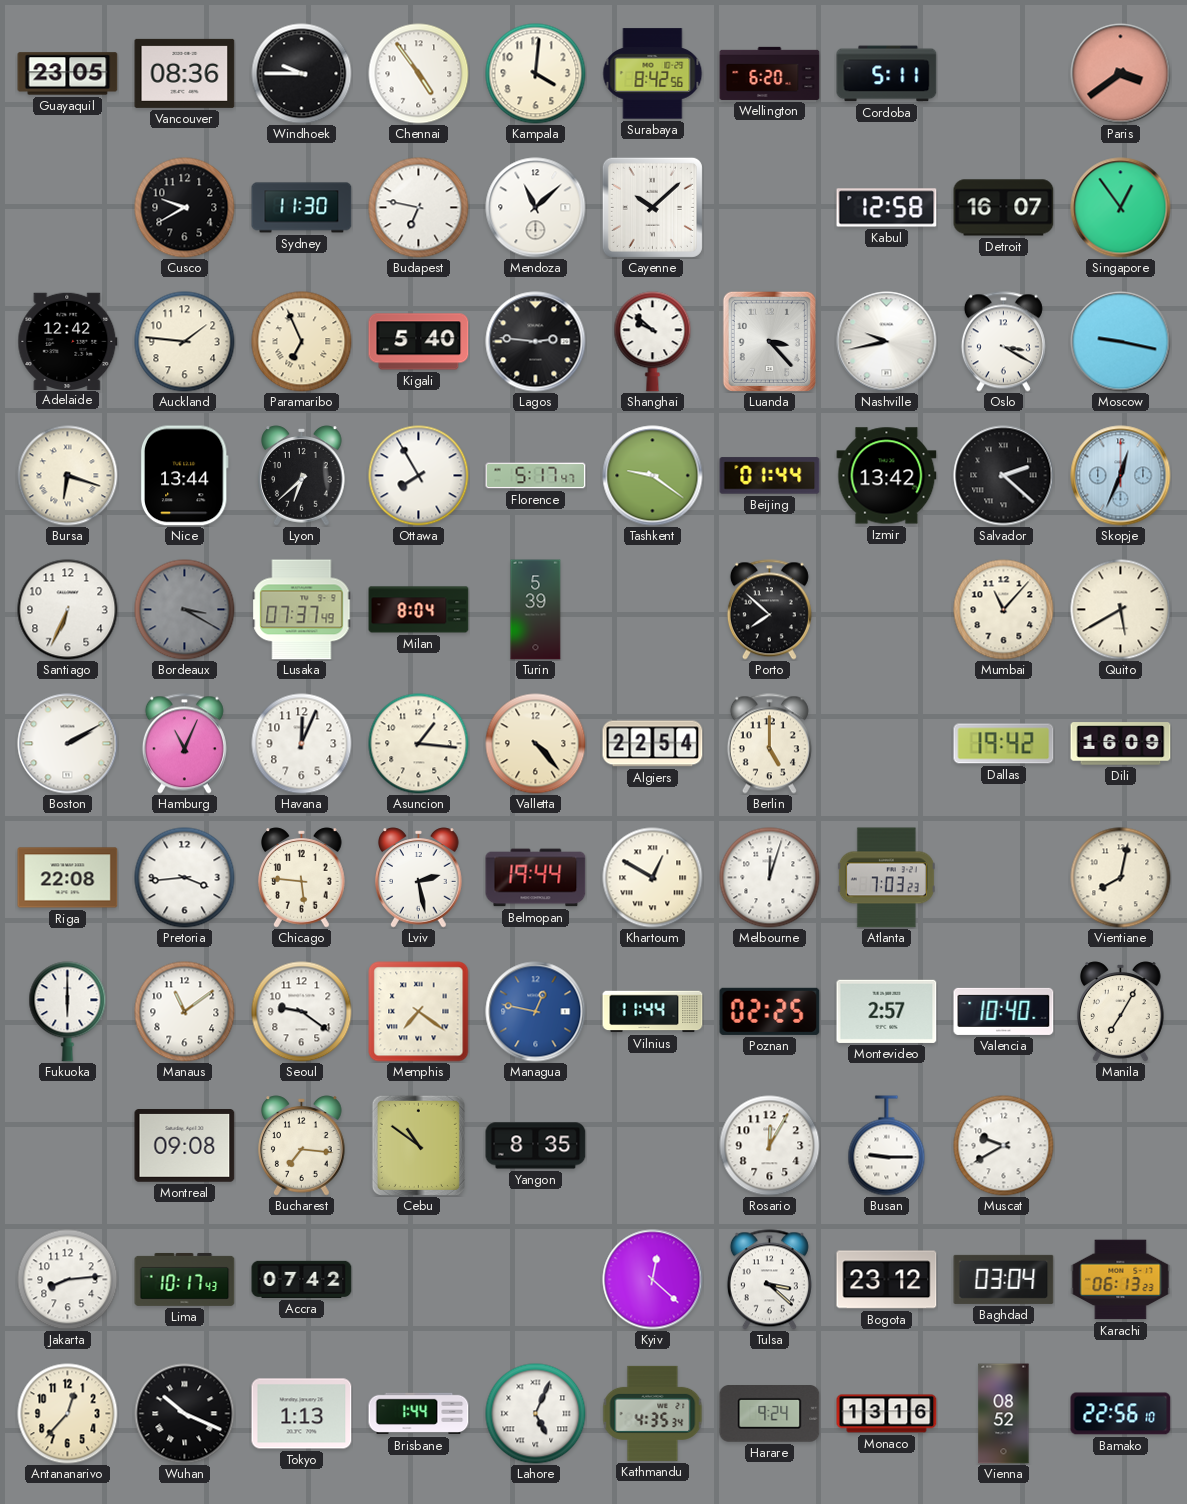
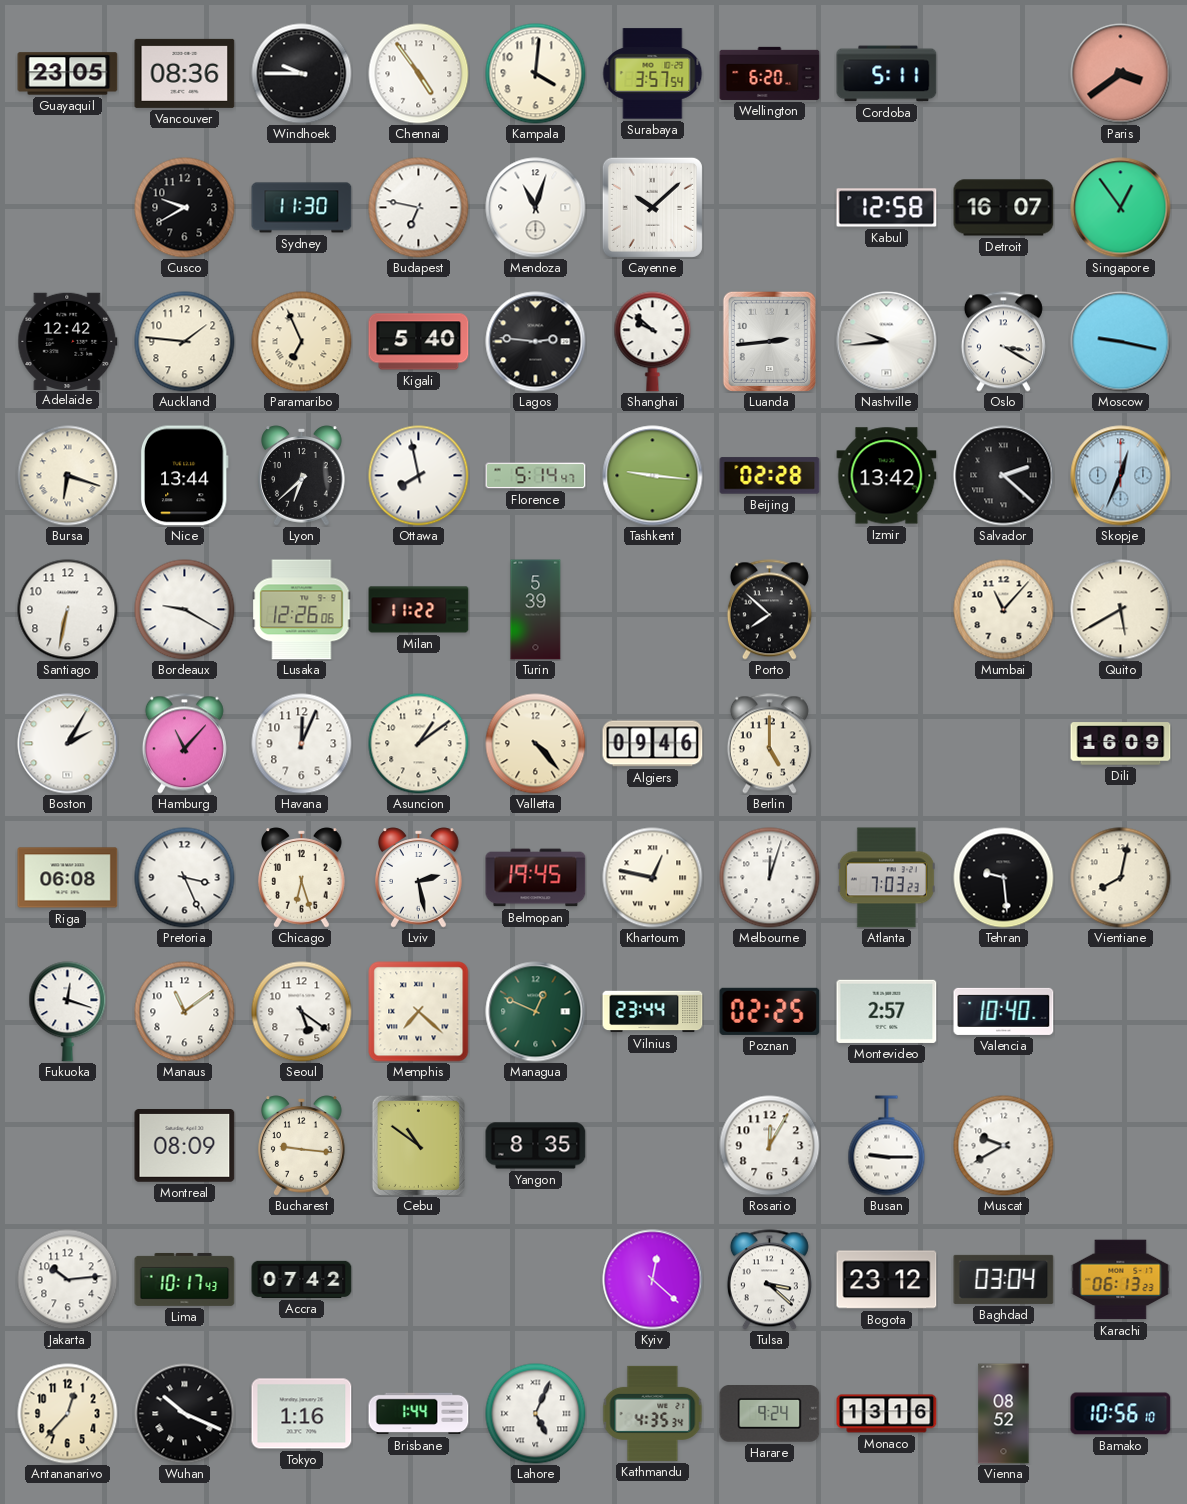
Surabaya: 8:42 -> 3:57
Mendoza: 11:08 -> 11:03
Luanda: 3:23 -> 2:44
Nashville: 9:43 -> 9:44
Ottawa: 7:55 -> 7:58
Florence: 5:17 -> 5:14
Tashkent: 9:21 -> 9:16
Beijing: 01:44 -> 02:28
Santiago: 6:34 -> 6:32
Bordeaux: 3:20 -> 9:20
Bordeaux dial: grey -> white
Lusaka: 07:37 -> 12:26
Milan: 8:04 -> 11:22
Boston: 2:10 -> 2:05
Hamburg: 11:04 -> 11:07
Asuncion: 1:16 -> 1:09
Algiers: 22:54 -> 09:46
Dallas: 19:42 -> none
Riga: 22:08 -> 06:08
Pretoria: 3:44 -> 3:26
Chicago: 5:46 -> 6:27
Belmopan: 19:44 -> 19:45
Khartoum: 12:50 -> 12:47
Tehran: none -> 9:29
Fukuoka: 6:00 -> 12:18
Seoul: 9:21 -> 5:21
Memphis: 7:21 -> 7:22
Managua: 12:47 -> 12:49
Managua dial: blue -> green
Vilnius: 11:44 -> 23:44
Manila: 7:05 -> none
Montreal: 09:08 -> 08:09
Bucharest: 7:16 -> 9:16
Jakarta: 8:14 -> 10:14
Tokyo: 1:13 -> 1:16
Bamako: 22:56 -> 10:56
